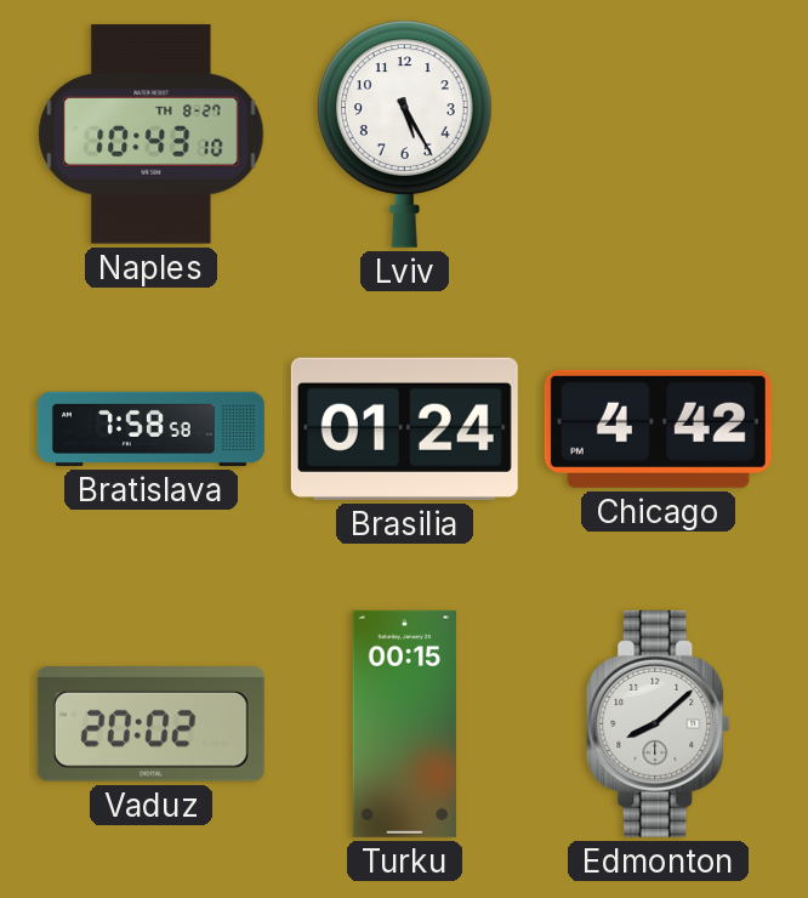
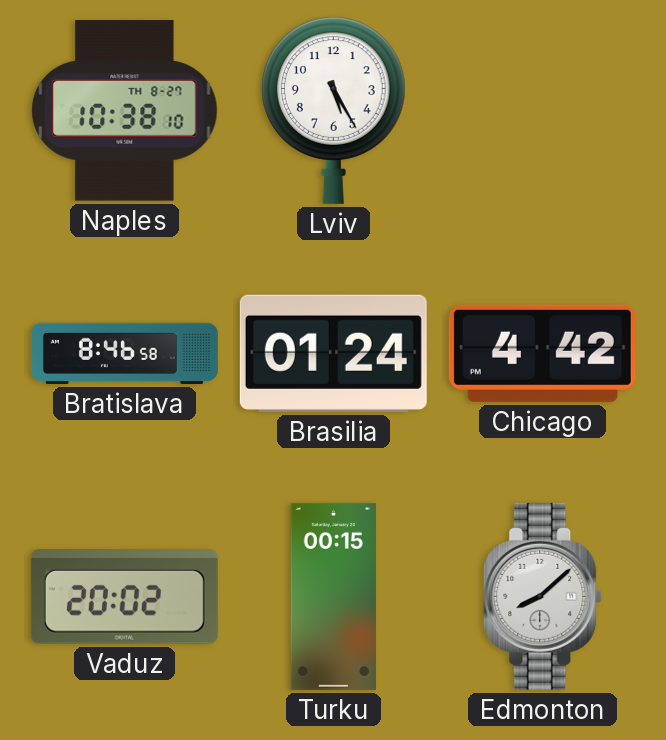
Naples: 10:43 -> 10:38
Bratislava: 7:58 -> 8:46
